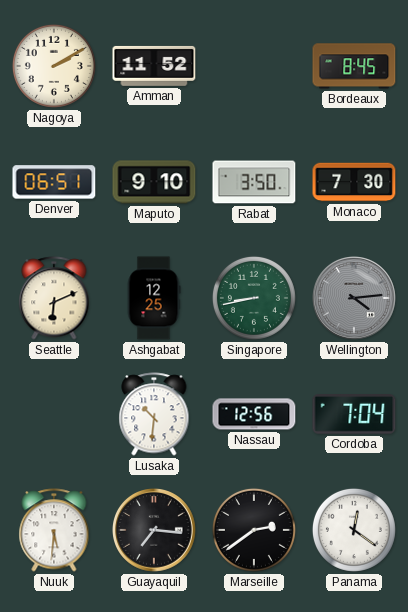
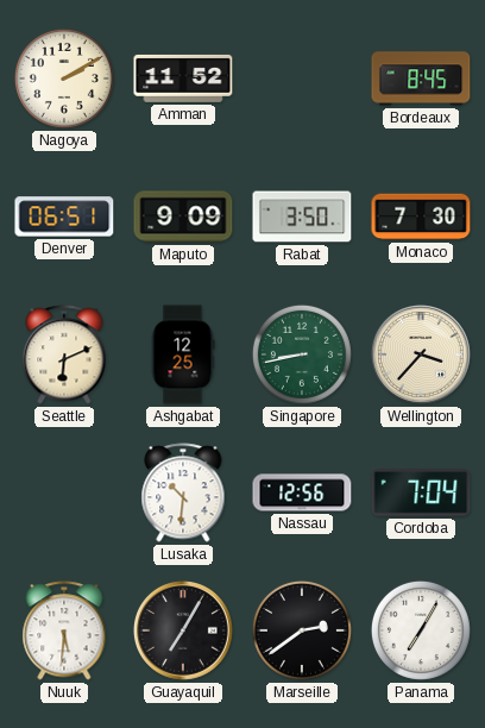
Maputo: 9:10 -> 9:09
Wellington: 4:14 -> 3:37
Wellington dial: grey -> cream
Guayaquil: 7:16 -> 7:05
Panama: 12:21 -> 7:05
